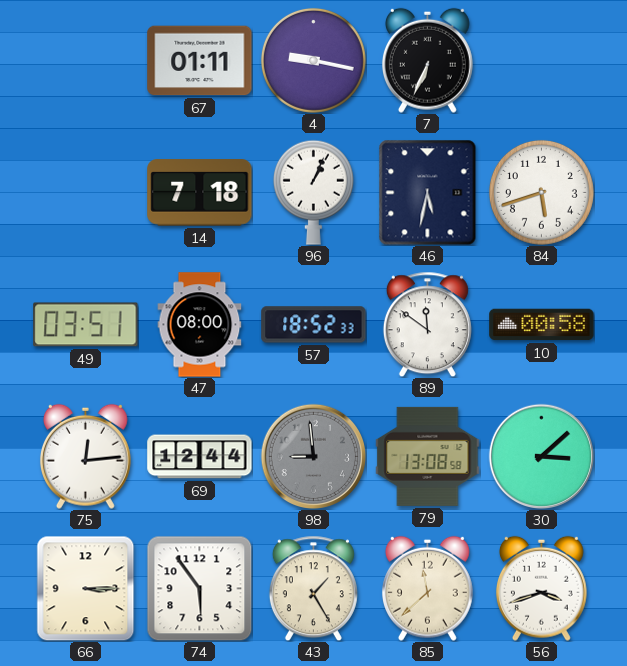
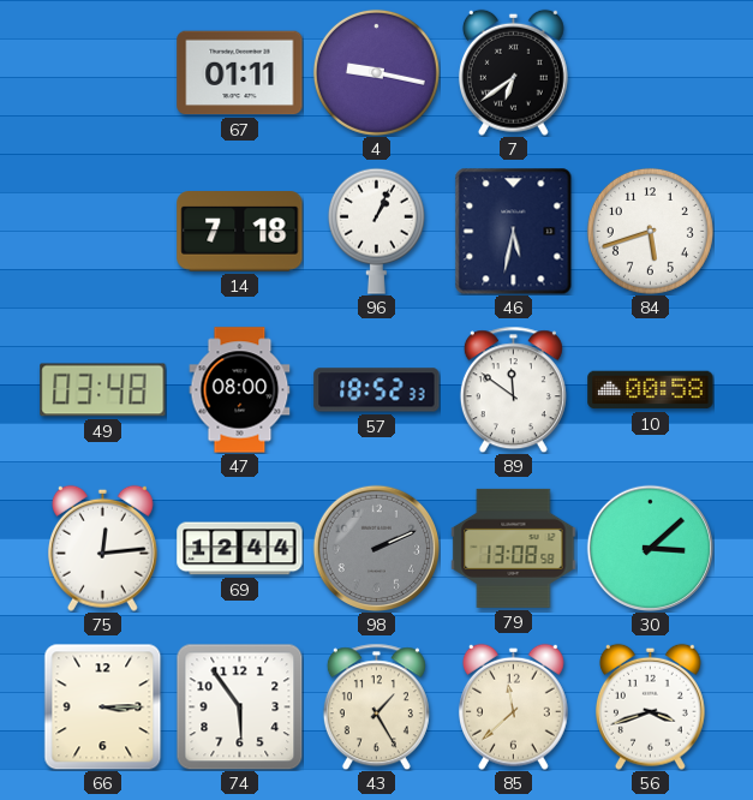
7: 6:34 -> 6:39
49: 03:51 -> 03:48
98: 8:59 -> 2:11
